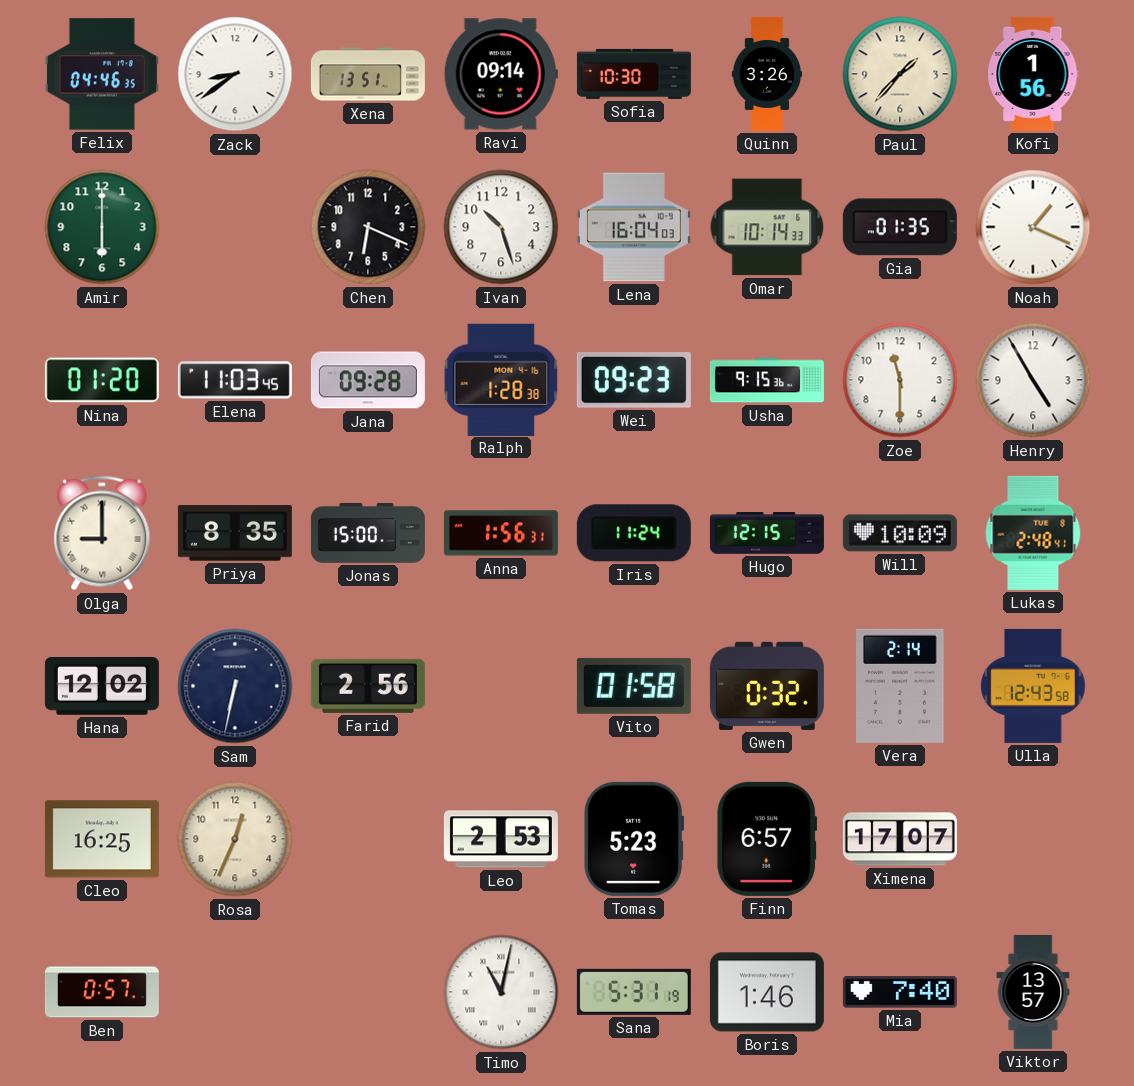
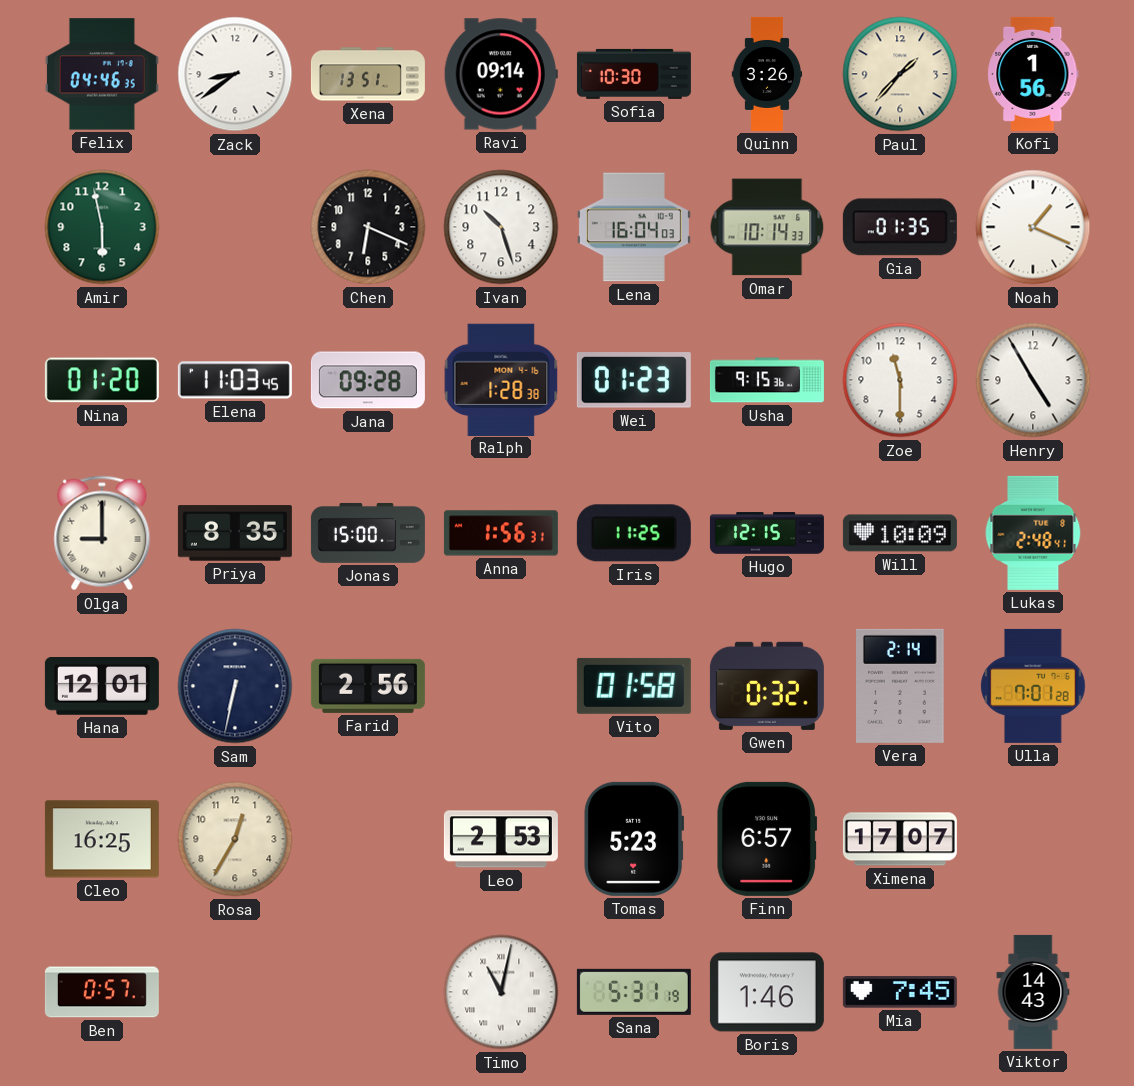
Amir: 6:00 -> 5:58
Wei: 09:23 -> 01:23
Iris: 11:24 -> 11:25
Hana: 12:02 -> 12:01
Ulla: 12:43 -> 7:01
Rosa: 12:34 -> 12:35
Mia: 7:40 -> 7:45
Viktor: 13:57 -> 14:43
